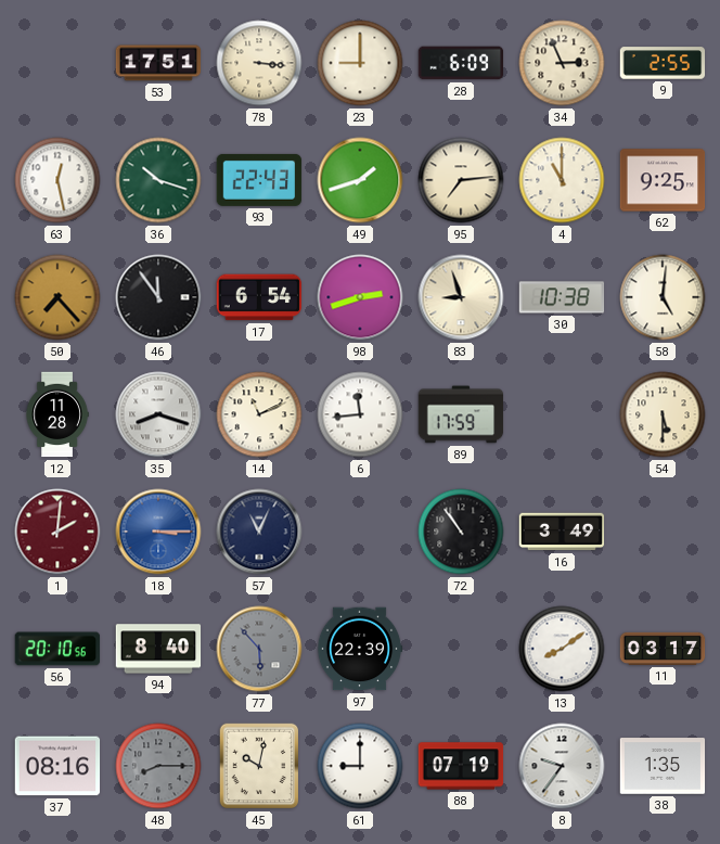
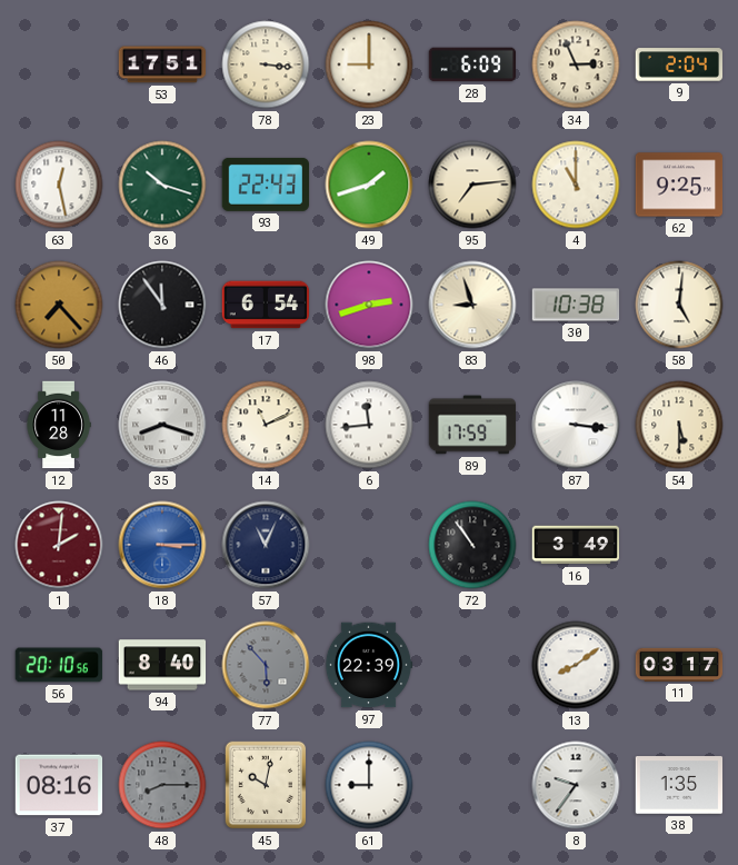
9: 2:55 -> 2:04
87: none -> 3:16
88: 07:19 -> none
